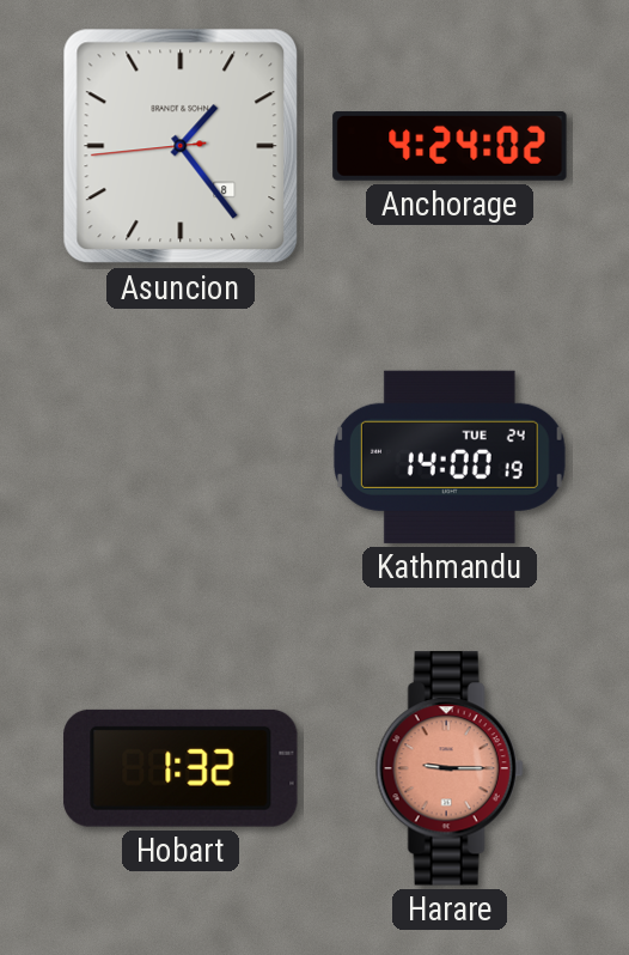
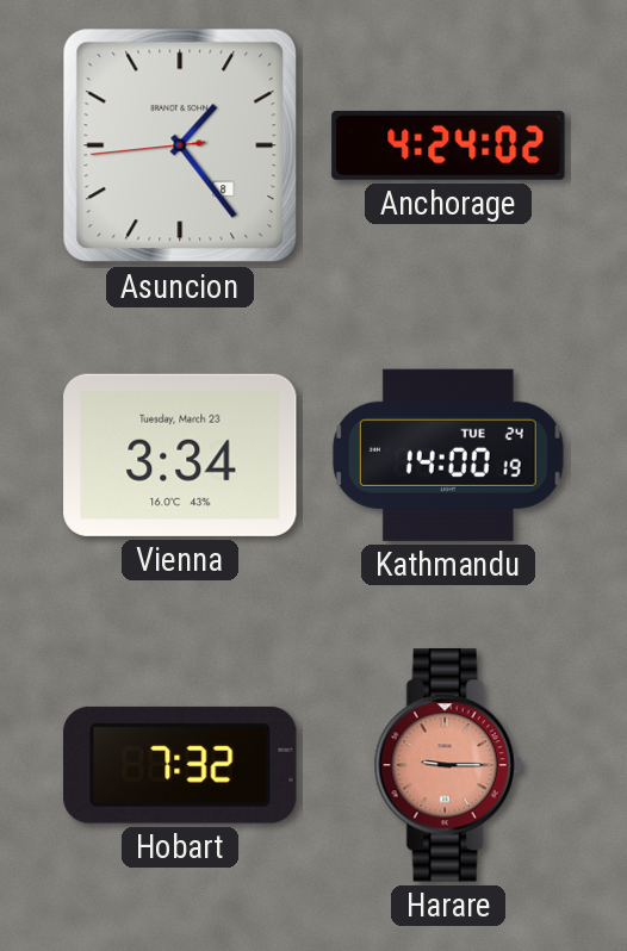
Vienna: none -> 3:34
Hobart: 1:32 -> 7:32
